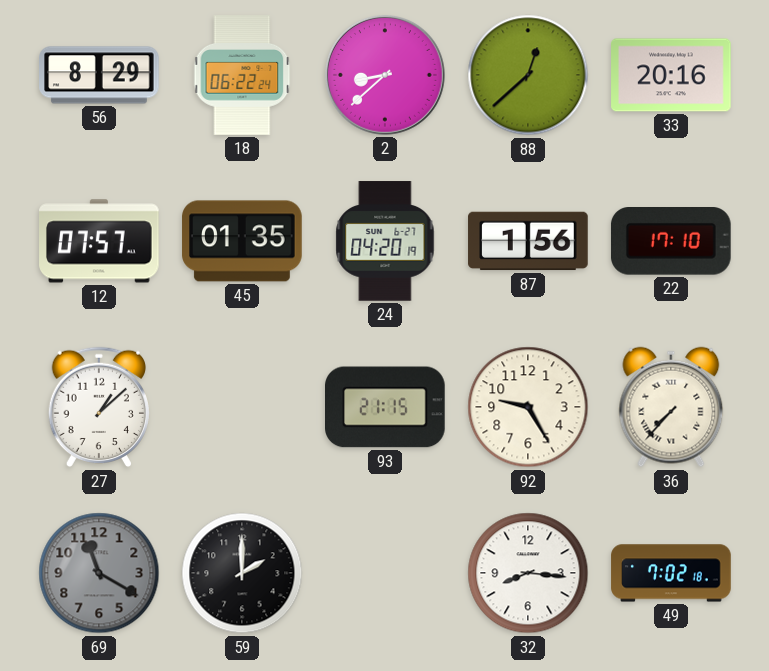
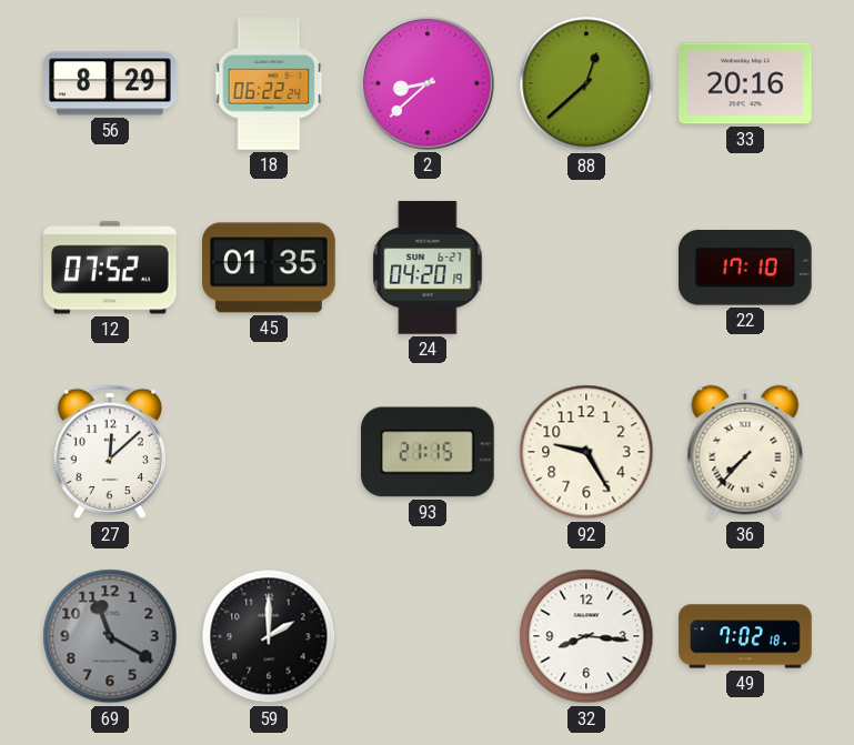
12: 07:57 -> 07:52
87: 1:56 -> none
27: 1:08 -> 12:08
